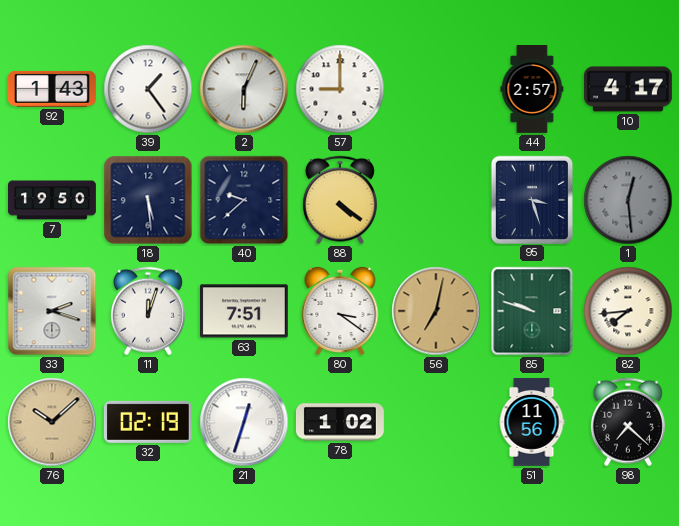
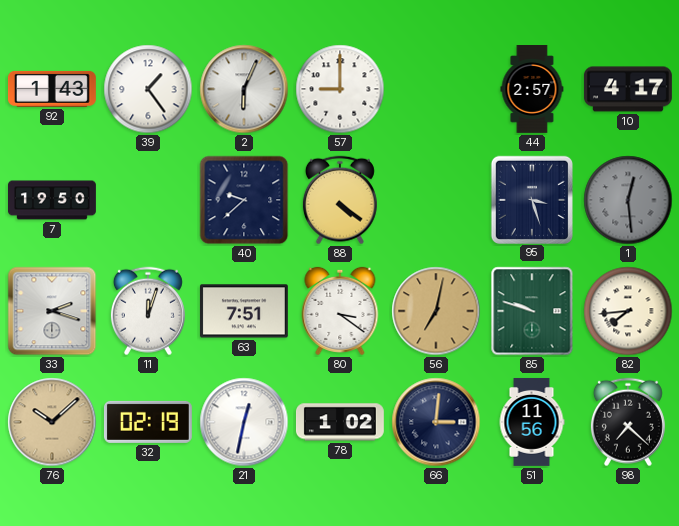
18: 5:29 -> none
21: 12:33 -> 12:32
66: none -> 3:01
